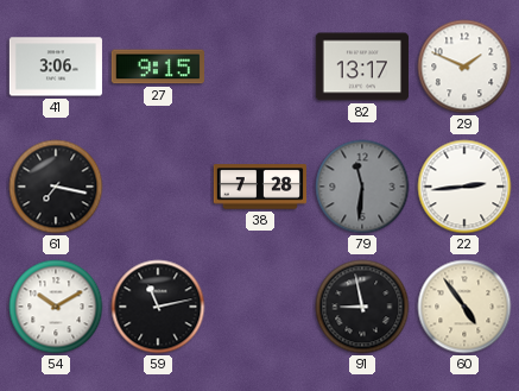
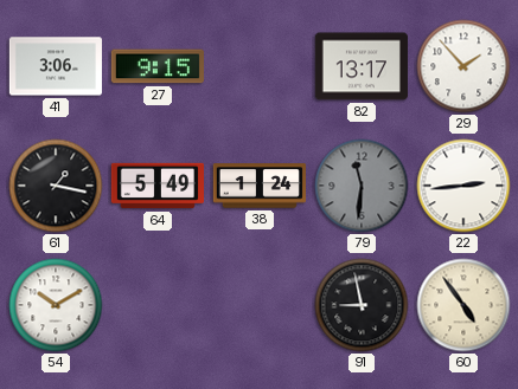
29: 1:49 -> 1:53
61: 7:17 -> 1:17
64: none -> 5:49
38: 7:28 -> 1:24
59: 11:13 -> none
